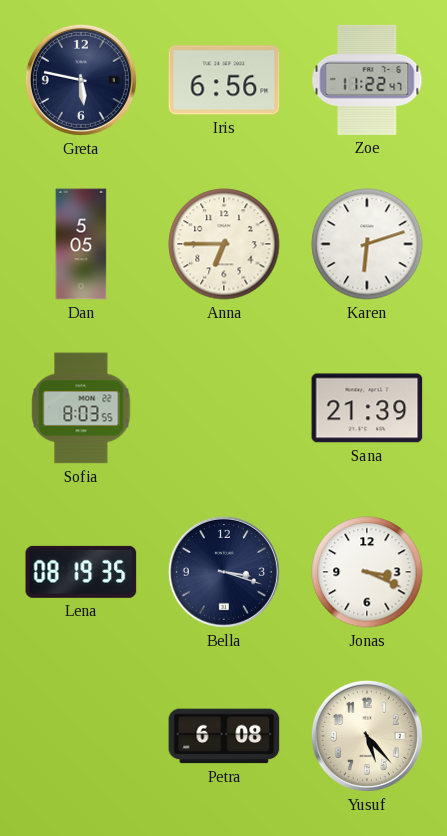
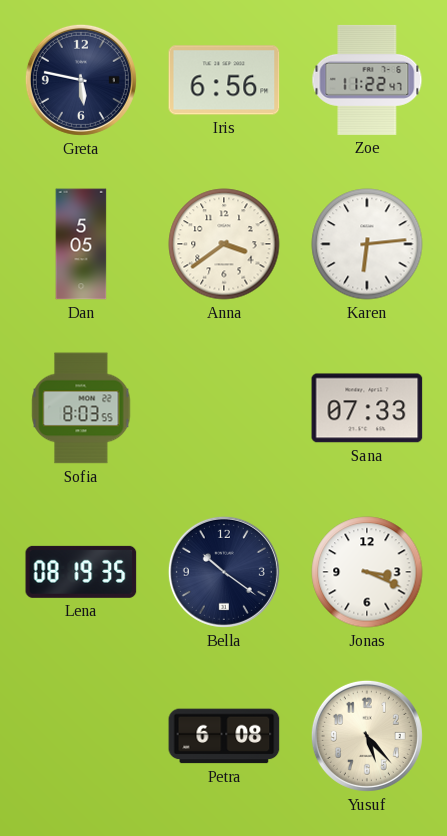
Anna: 6:45 -> 3:39
Karen: 6:12 -> 6:14
Sana: 21:39 -> 07:33
Bella: 3:18 -> 10:21
